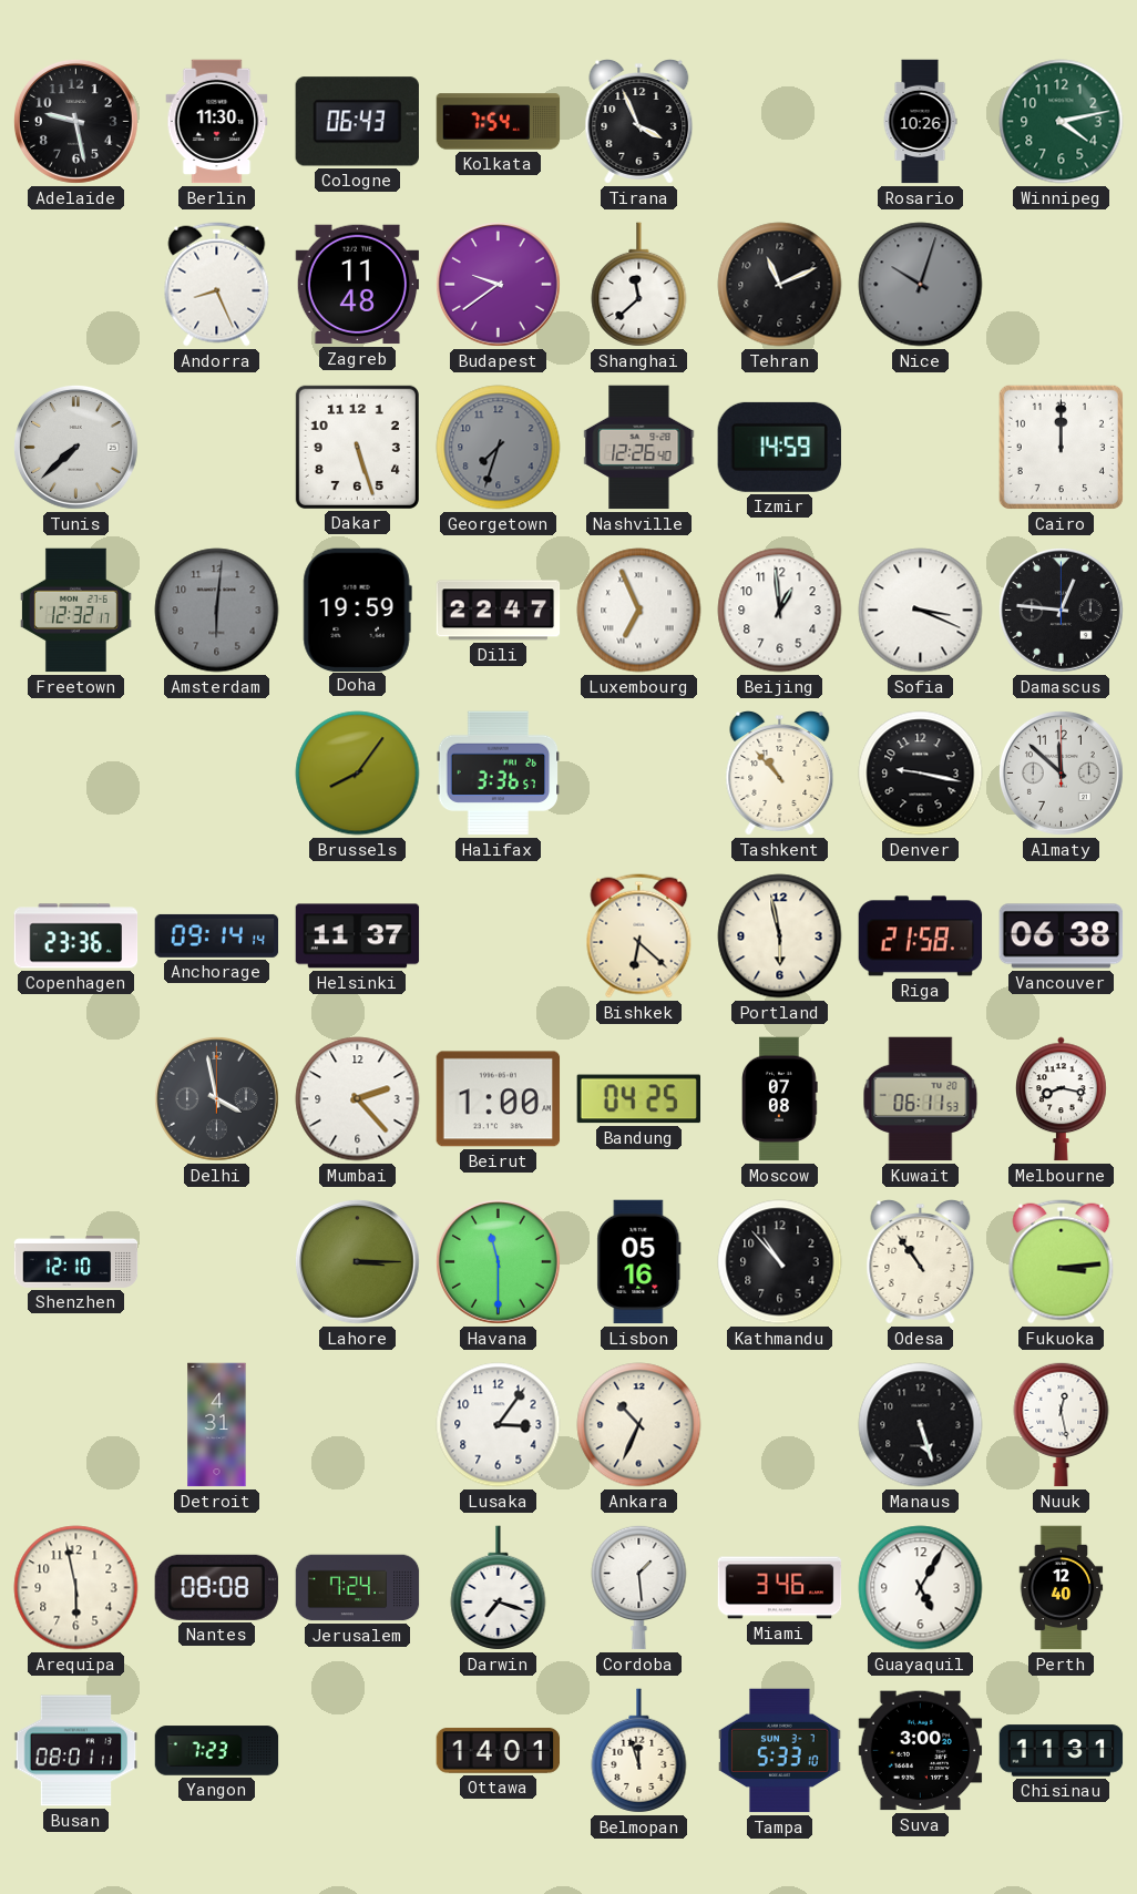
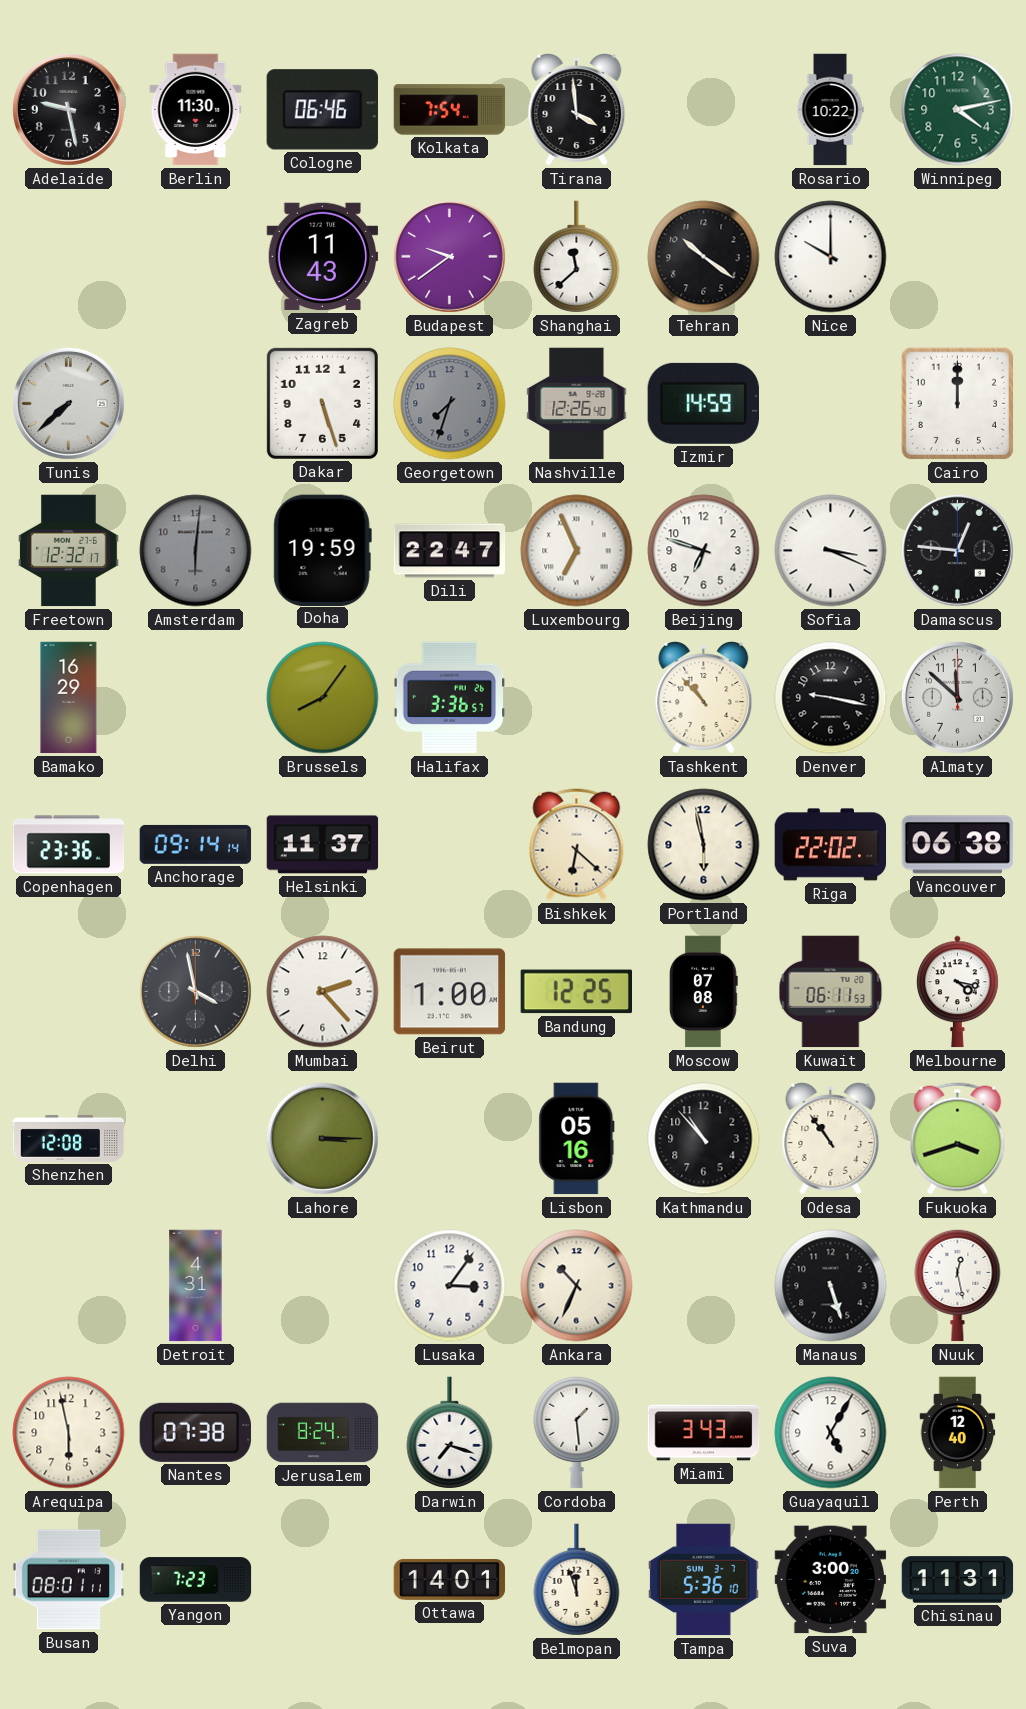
Cologne: 06:43 -> 06:46
Tirana: 3:56 -> 3:59
Rosario: 10:26 -> 10:22
Andorra: 8:26 -> none
Zagreb: 11:48 -> 11:43
Tehran: 11:11 -> 10:21
Nice: 10:03 -> 10:00
Nice dial: grey -> white
Beijing: 12:59 -> 6:48
Bamako: none -> 16:29
Riga: 21:58 -> 22:02
Bandung: 04:25 -> 12:25
Melbourne: 8:17 -> 4:17
Shenzhen: 12:10 -> 12:08
Havana: 11:30 -> none
Fukuoka: 3:14 -> 3:42
Nantes: 08:08 -> 07:38
Jerusalem: 7:24 -> 8:24
Miami: 3:46 -> 3:43
Tampa: 5:33 -> 5:36
